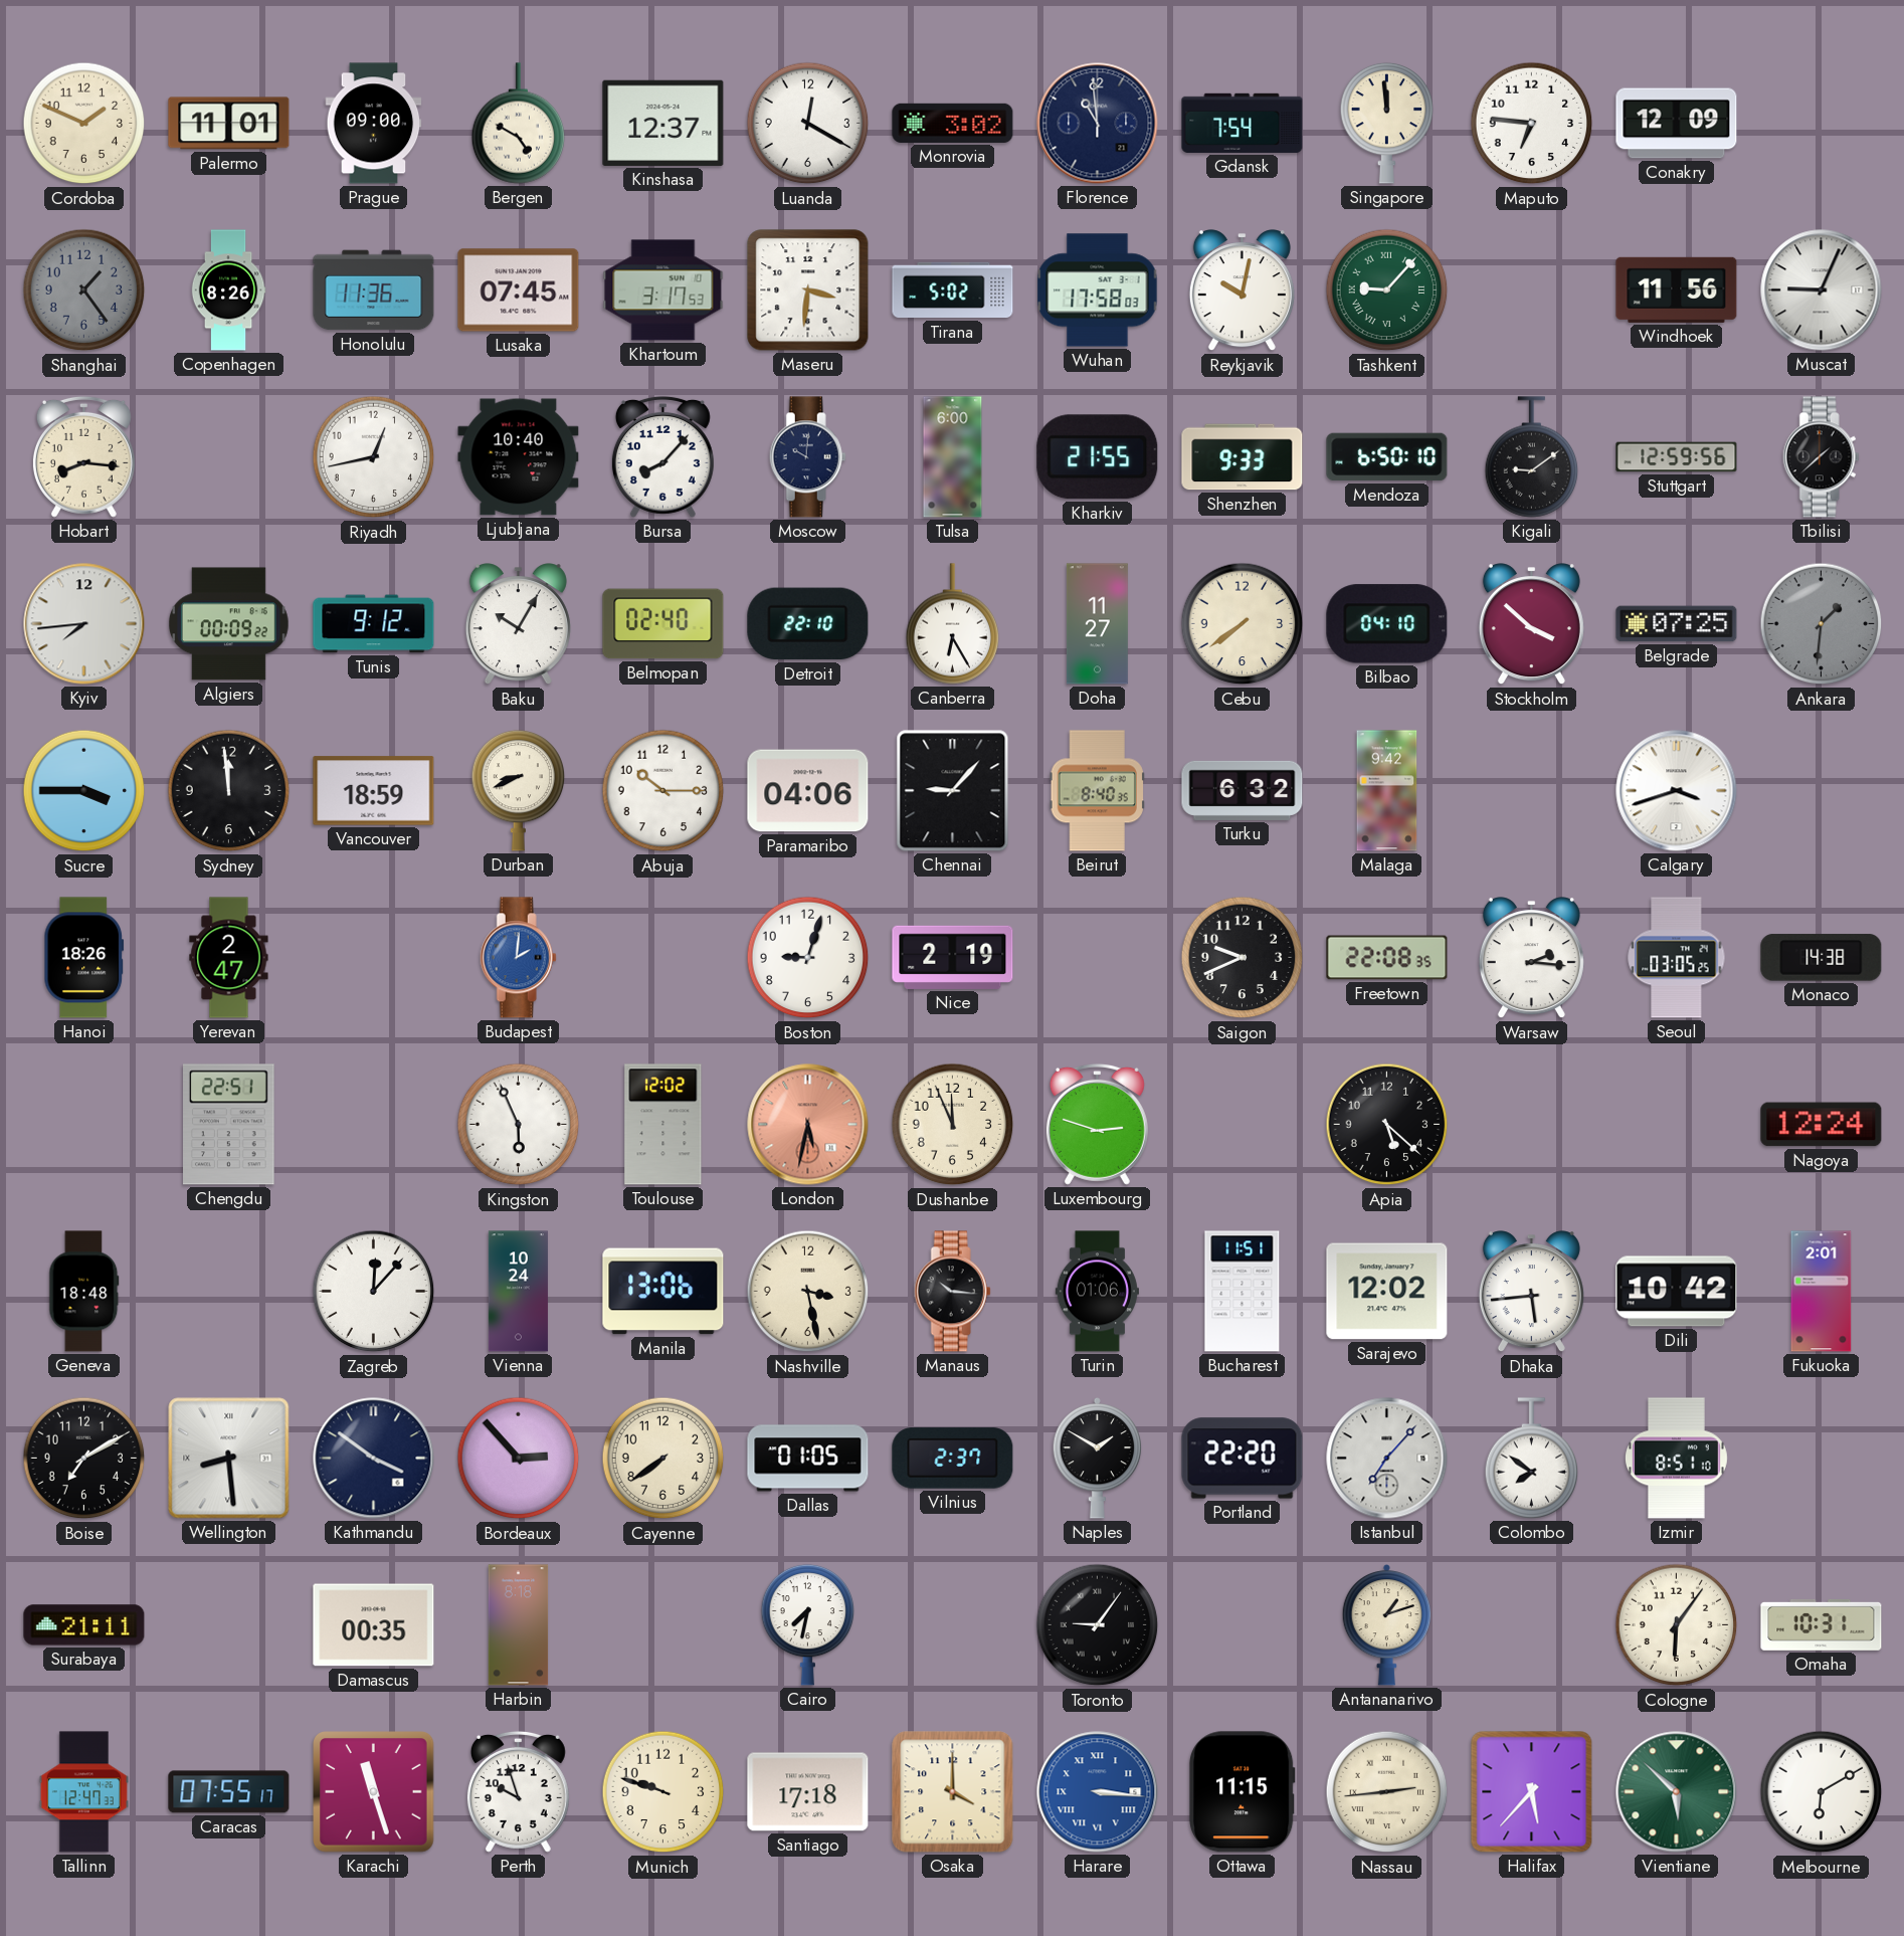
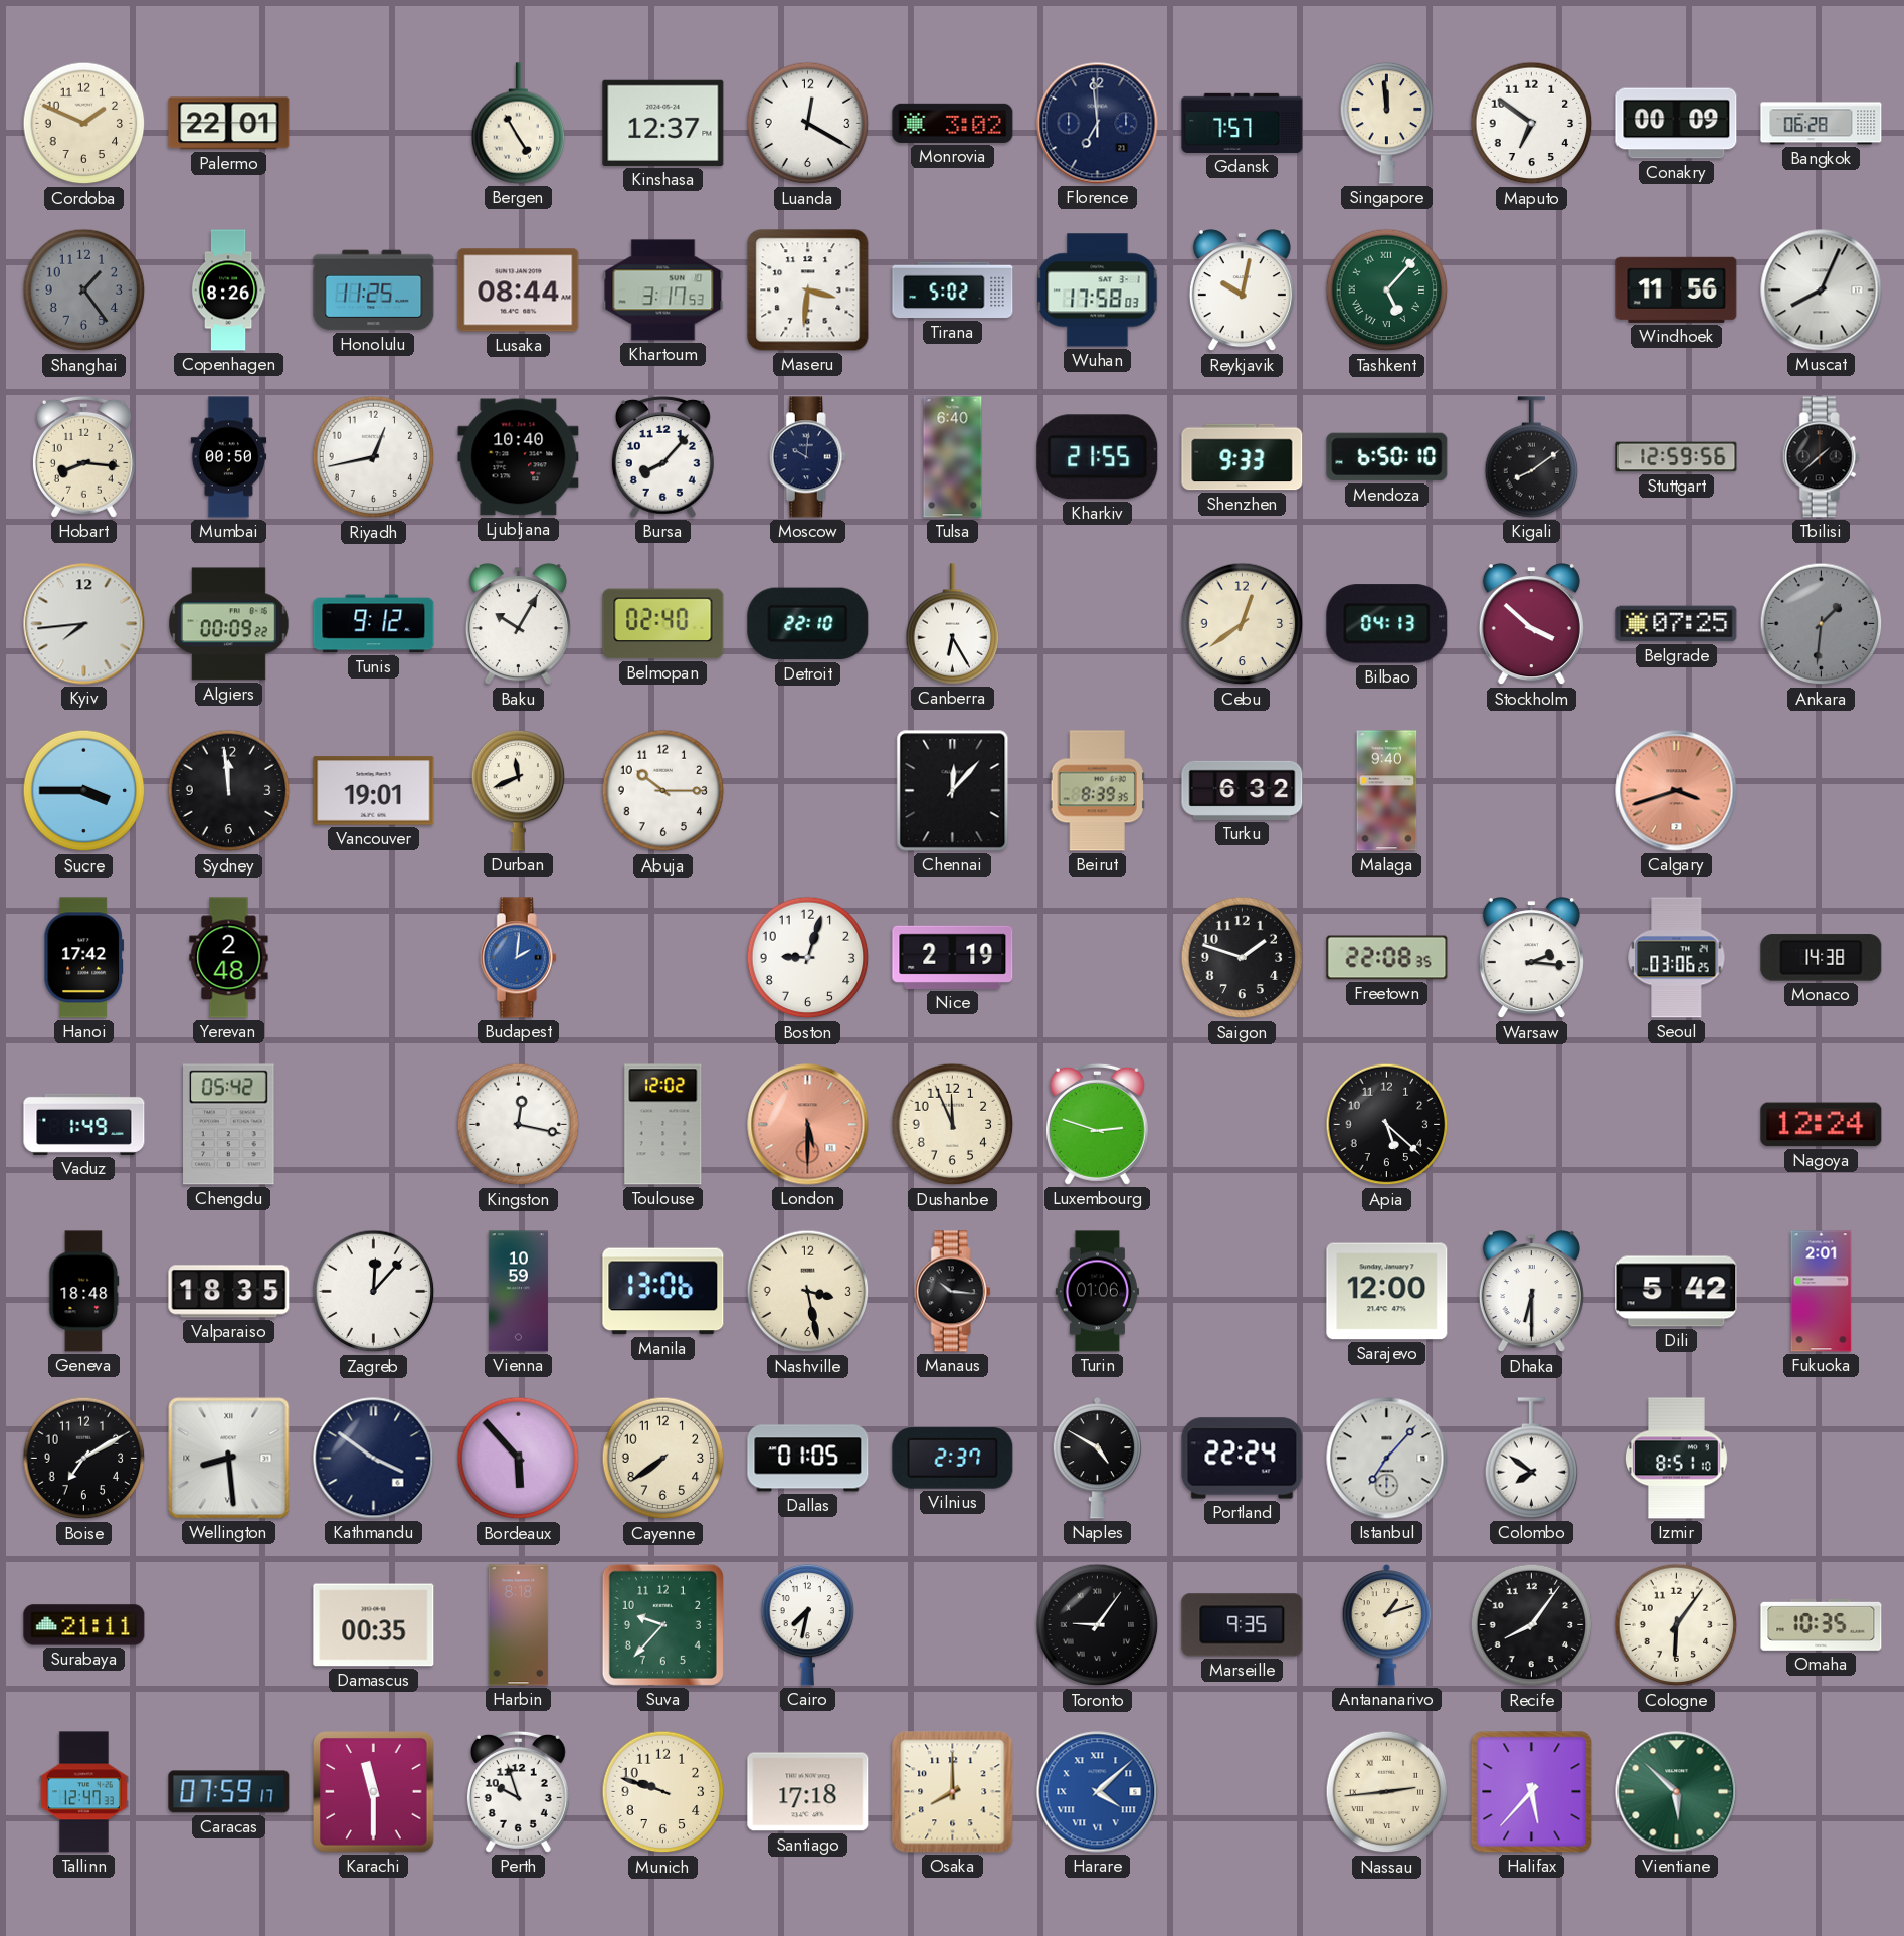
Palermo: 11:01 -> 22:01
Prague: 09:00 -> none
Bergen: 4:50 -> 4:55
Florence: 10:59 -> 6:59
Gdansk: 7:54 -> 7:57
Maputo: 6:46 -> 6:51
Conakry: 12:09 -> 00:09
Bangkok: none -> 06:28
Honolulu: 11:36 -> 11:25
Lusaka: 07:45 -> 08:44
Tashkent: 9:07 -> 5:07
Muscat: 9:04 -> 8:04
Mumbai: none -> 00:50
Tulsa: 6:00 -> 6:40
Kigali: 9:09 -> 8:09
Doha: 11:27 -> none
Cebu: 7:39 -> 12:39
Bilbao: 04:10 -> 04:13
Vancouver: 18:59 -> 19:01
Durban: 8:41 -> 11:41
Paramaribo: 04:06 -> none
Chennai: 9:07 -> 12:07
Beirut: 8:40 -> 8:39
Malaga: 9:42 -> 9:40
Calgary dial: white -> salmon
Hanoi: 18:26 -> 17:42
Yerevan: 2:47 -> 2:48
Saigon: 9:41 -> 1:48
Seoul: 03:05 -> 03:06
Vaduz: none -> 1:49
Chengdu: 22:51 -> 05:42
Kingston: 5:56 -> 12:17
London: 5:32 -> 5:30
Valparaiso: none -> 18:35
Vienna: 10:24 -> 10:59
Bucharest: 11:51 -> none
Sarajevo: 12:02 -> 12:00
Dhaka: 5:44 -> 6:30
Dili: 10:42 -> 5:42
Bordeaux: 2:53 -> 5:53
Naples: 1:50 -> 4:50
Portland: 22:20 -> 22:24
Suva: none -> 9:37
Marseille: none -> 9:35
Recife: none -> 8:06
Omaha: 10:31 -> 10:35
Caracas: 07:55 -> 07:59
Karachi: 11:27 -> 11:30
Osaka: 4:00 -> 8:00
Harare: 3:16 -> 4:08
Ottawa: 11:15 -> none
Melbourne: 6:10 -> none
